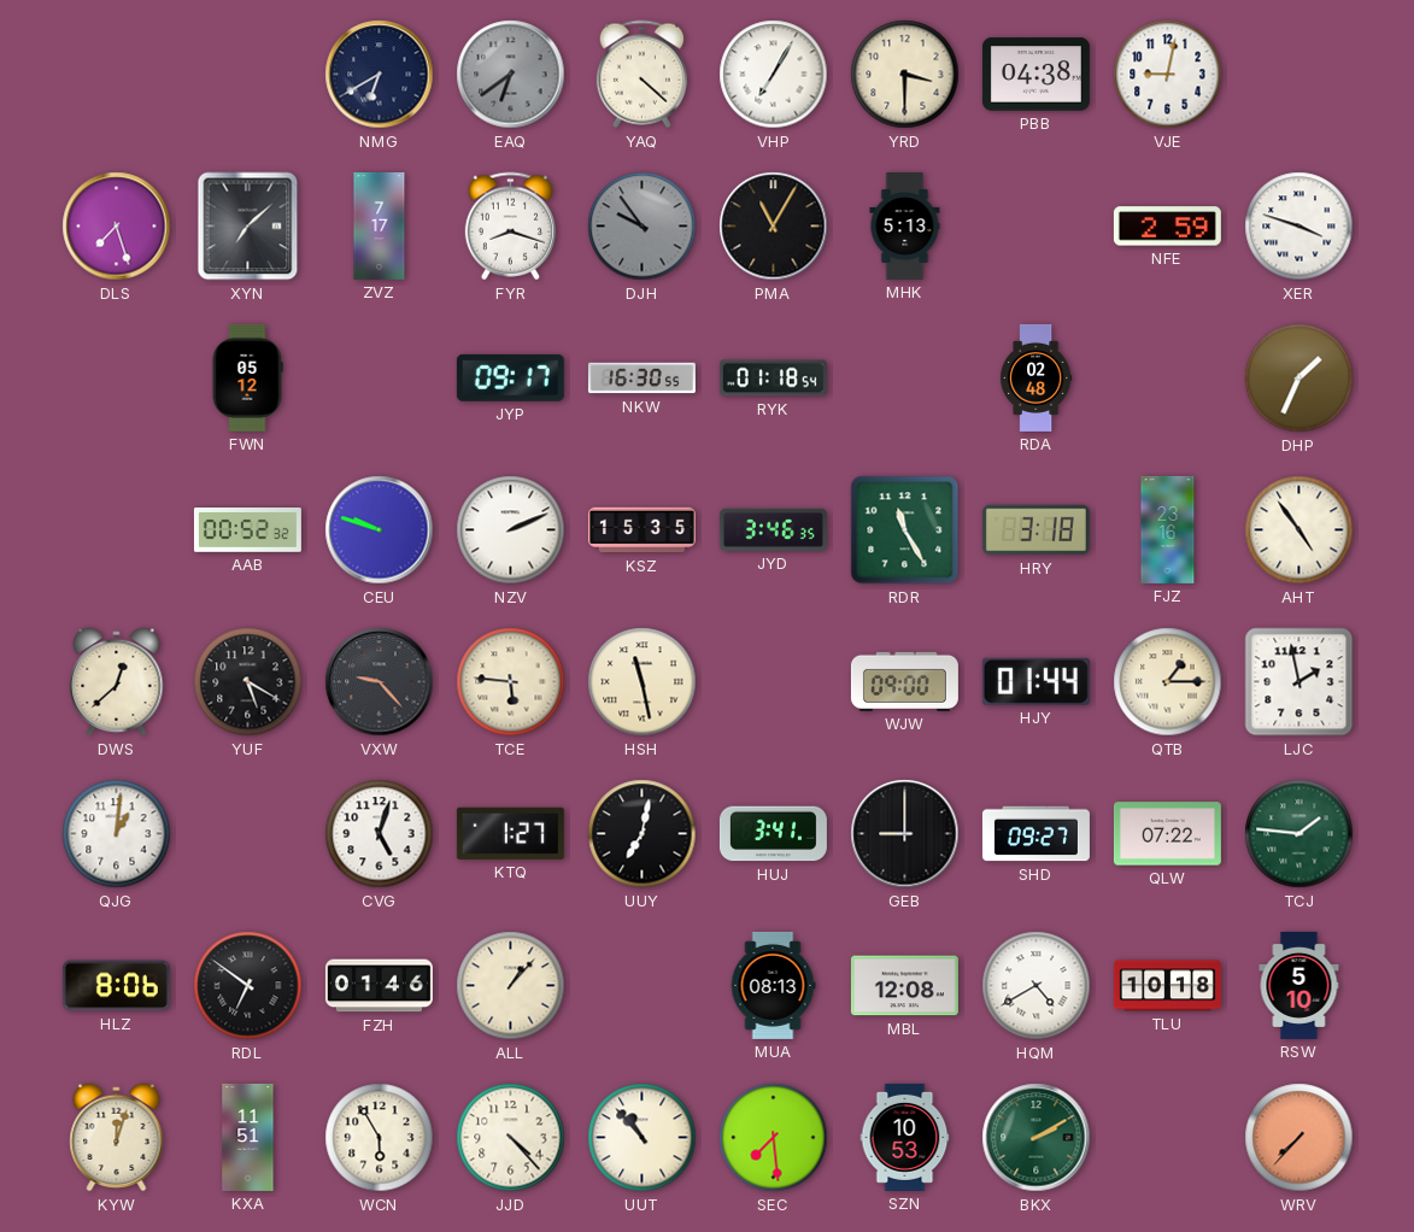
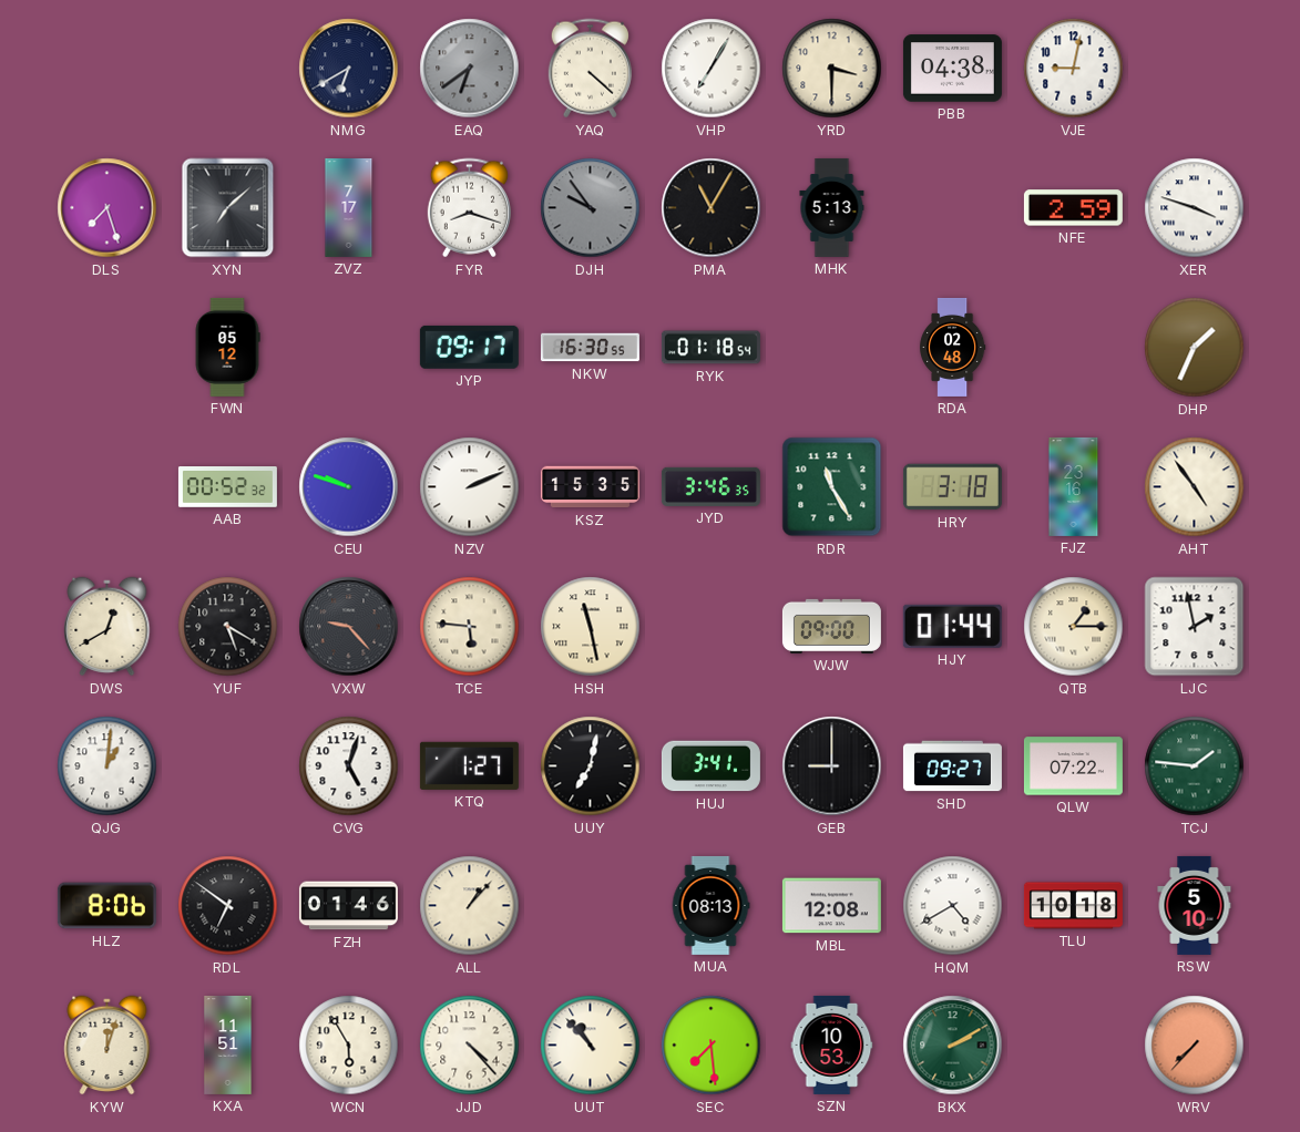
DWS: 12:38 -> 12:40
